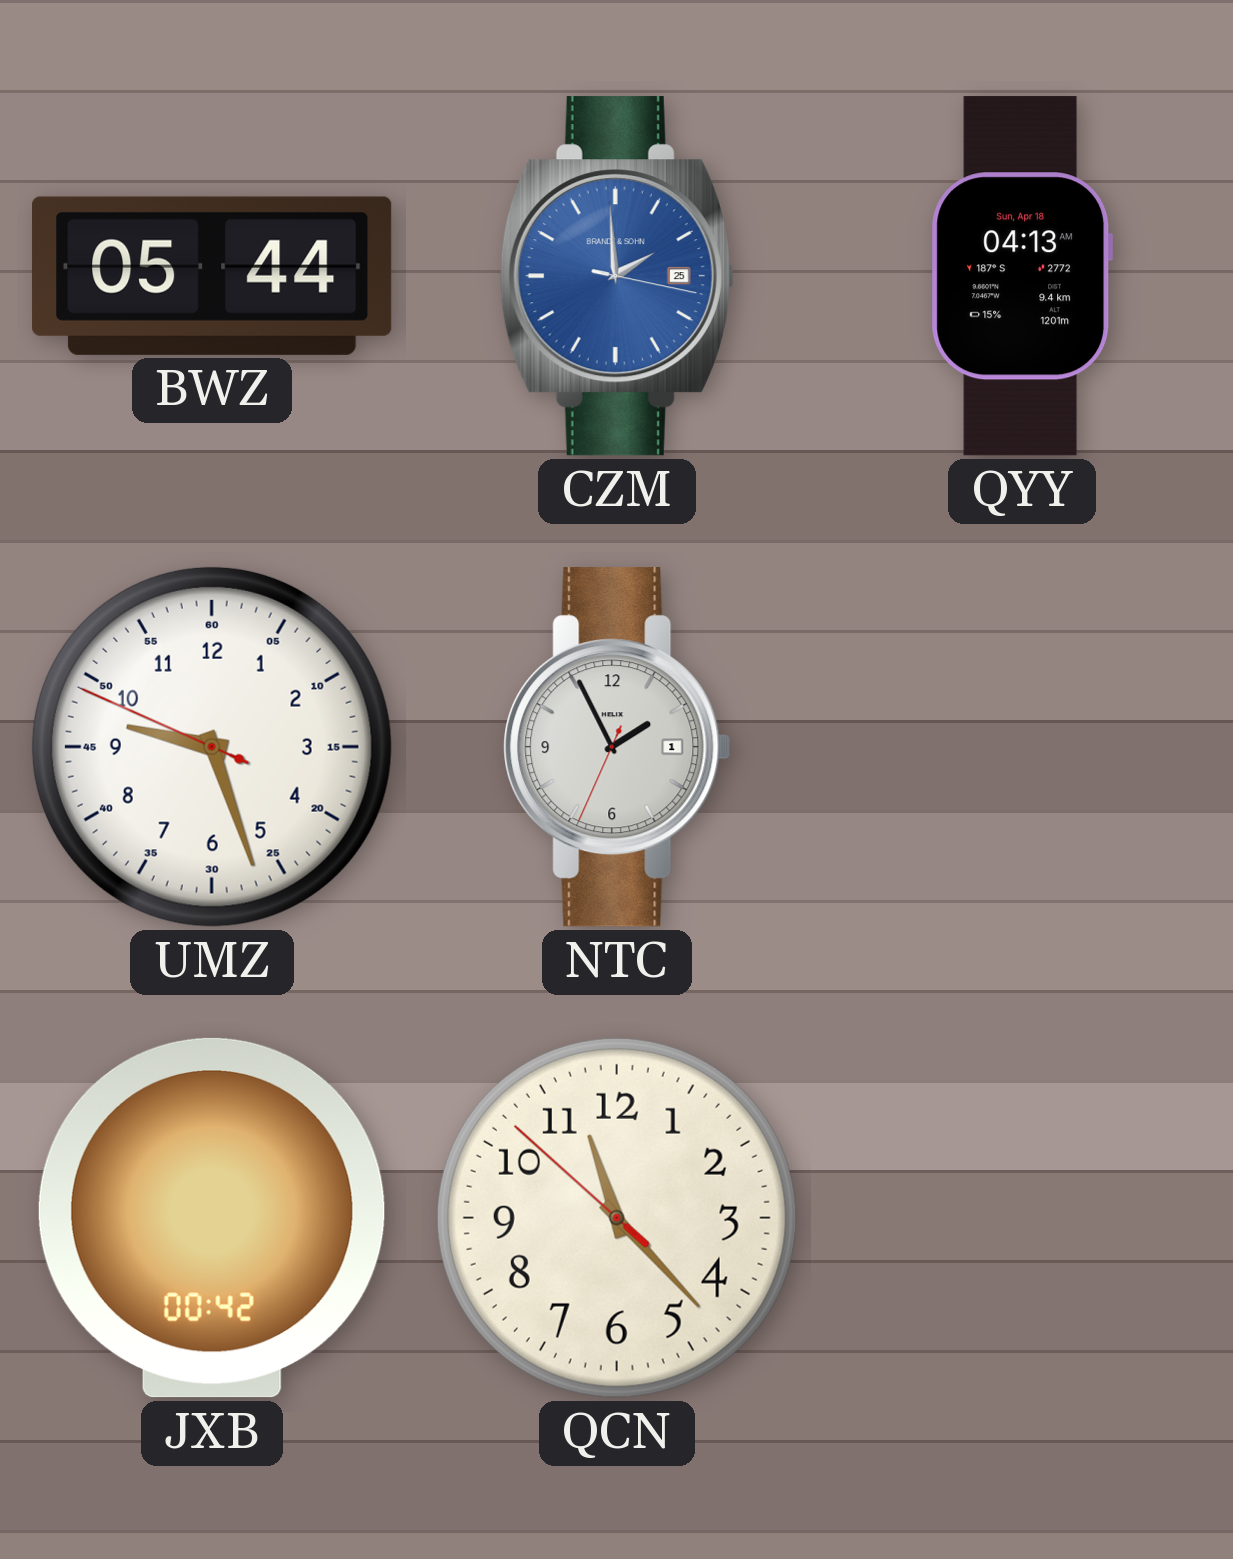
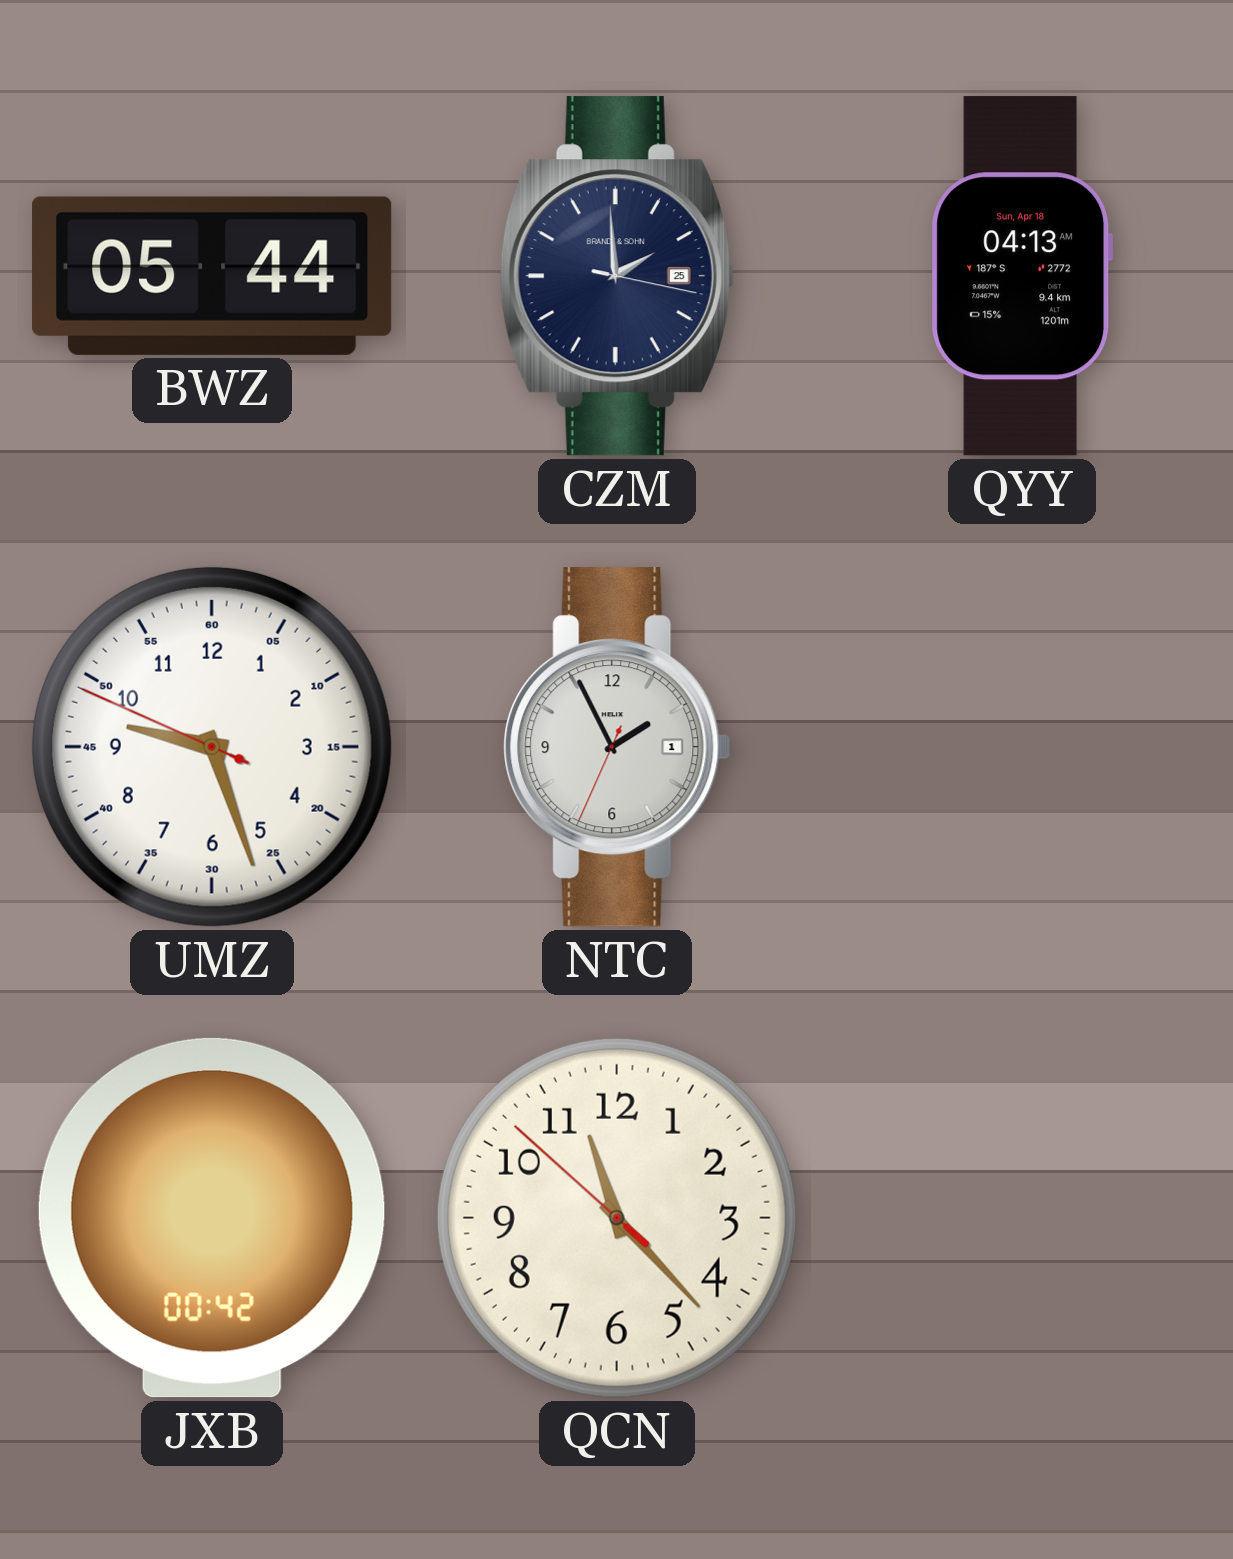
CZM dial: blue -> navy
